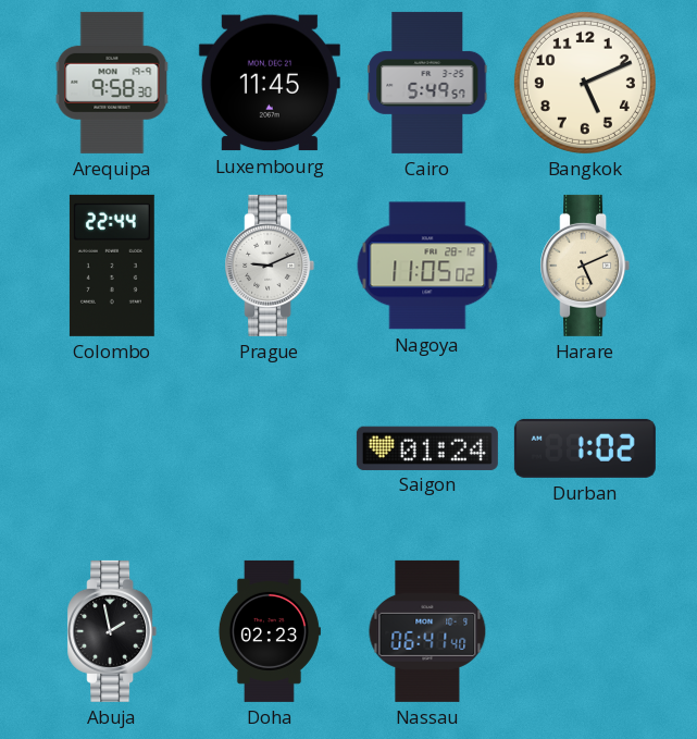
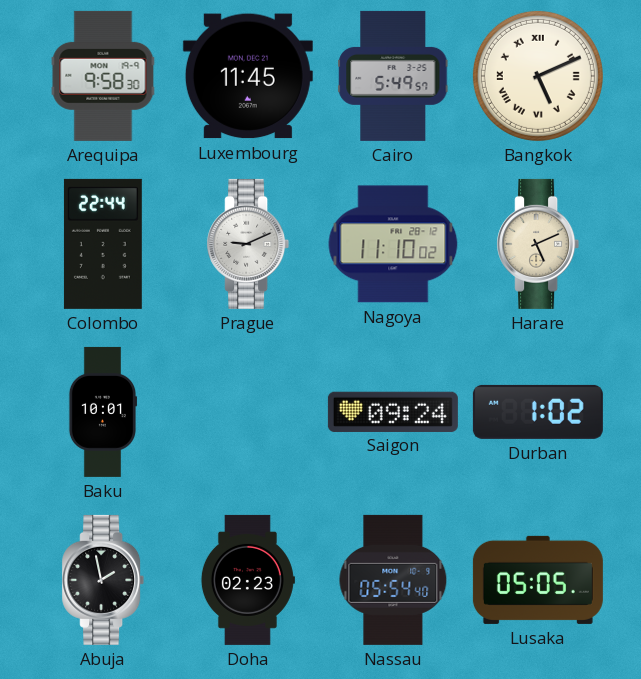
Bangkok numerals: Arabic -> Roman
Nagoya: 11:05 -> 11:10
Baku: none -> 10:01
Saigon: 01:24 -> 09:24
Nassau: 06:41 -> 05:54
Lusaka: none -> 05:05
